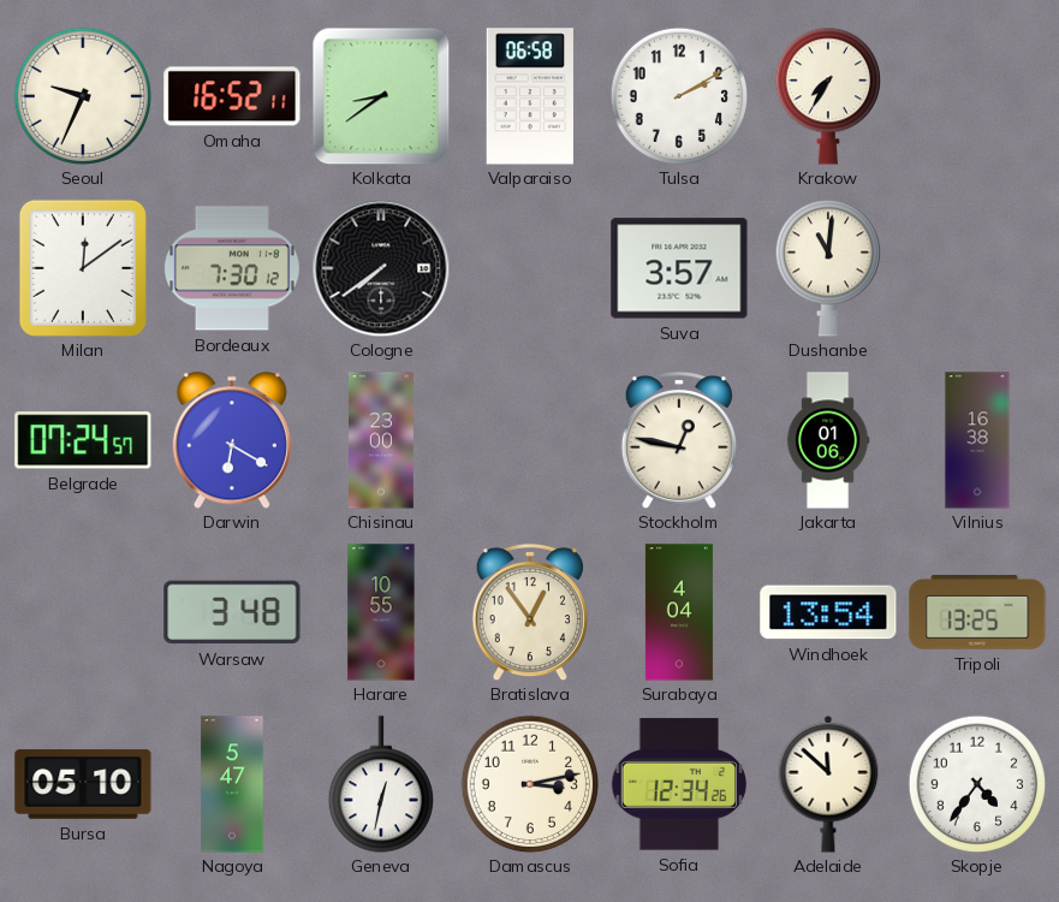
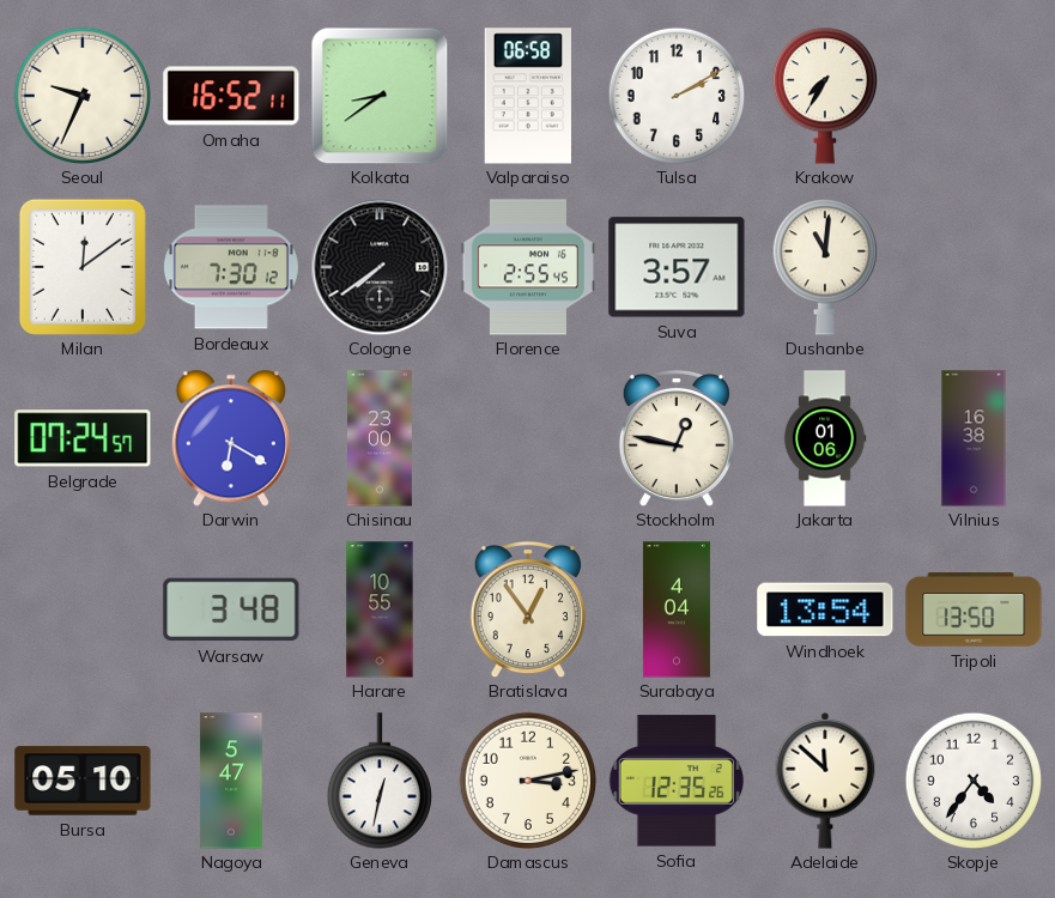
Florence: none -> 2:55
Tripoli: 13:25 -> 13:50
Sofia: 12:34 -> 12:35
